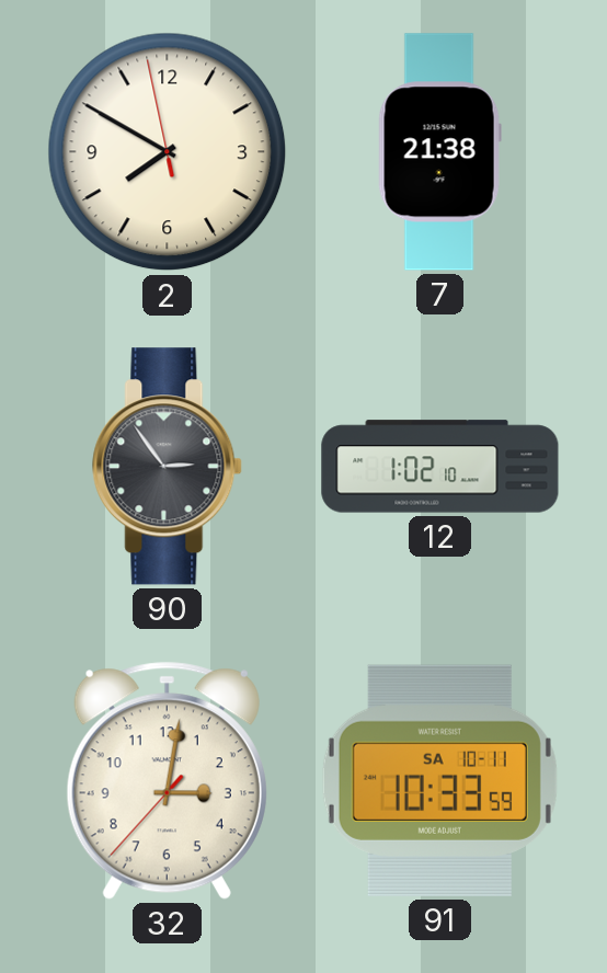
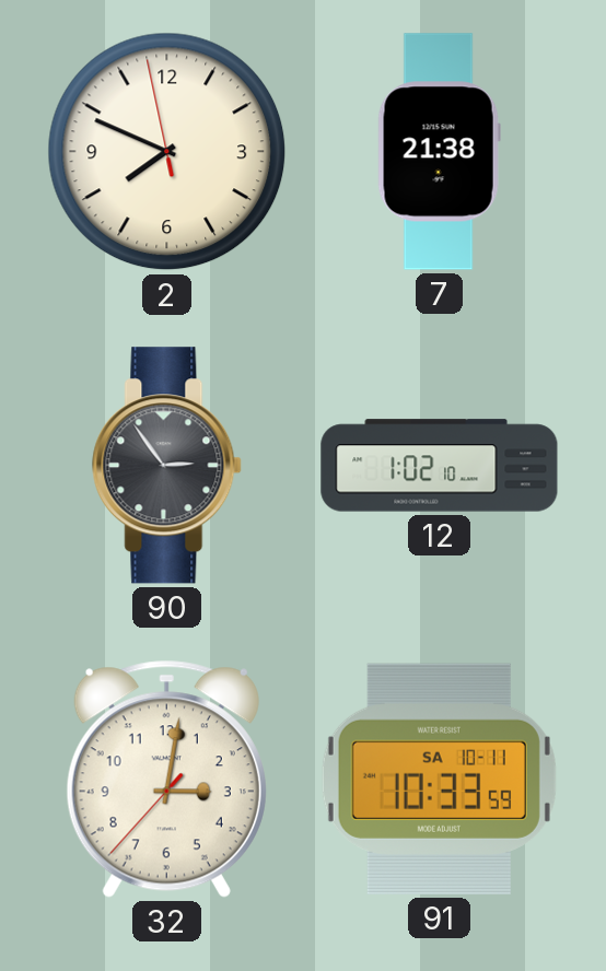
2: 7:49 -> 7:48
